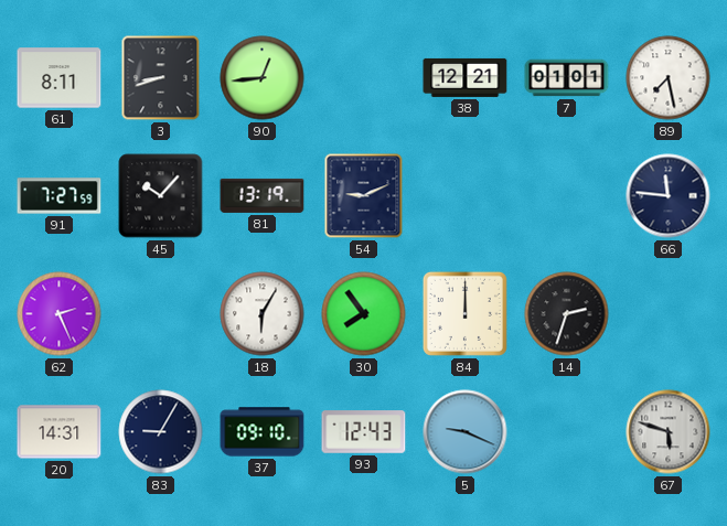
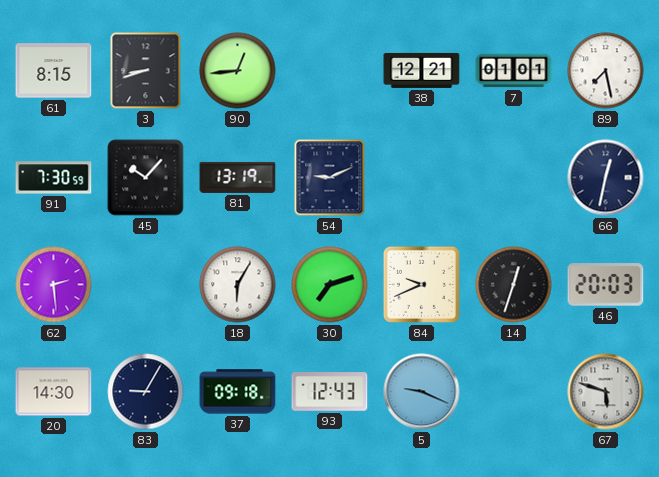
61: 8:11 -> 8:15
91: 7:27 -> 7:30
66: 11:46 -> 12:32
62: 2:26 -> 2:29
30: 7:54 -> 7:12
84: 12:00 -> 9:41
14: 2:33 -> 12:33
46: none -> 20:03
20: 14:31 -> 14:30
37: 09:10 -> 09:18
